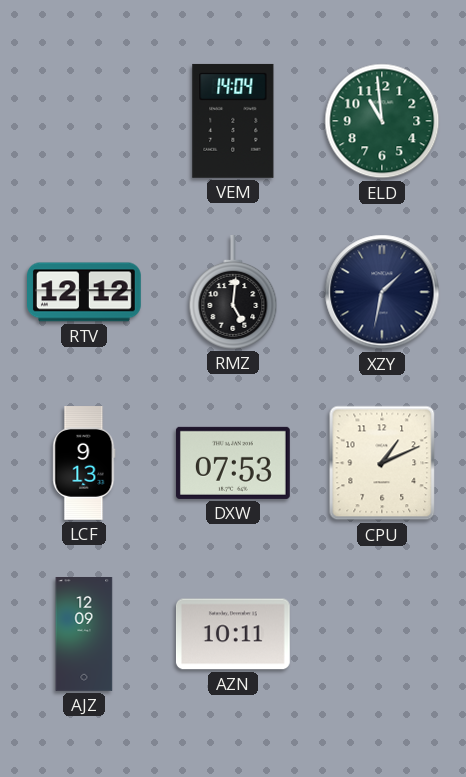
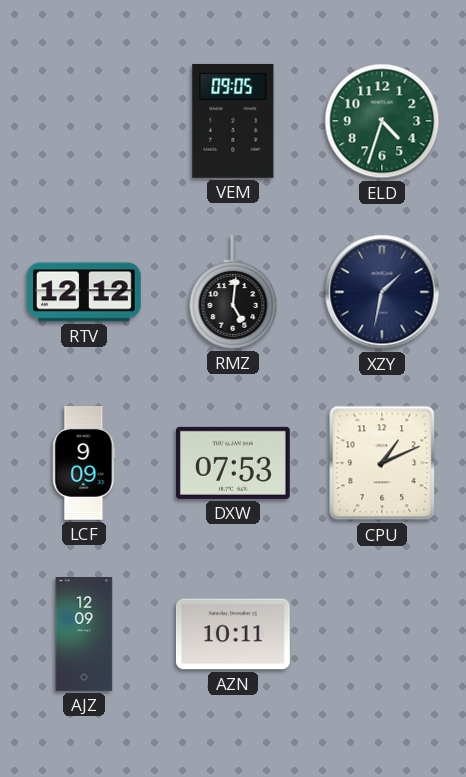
VEM: 14:04 -> 09:05
ELD: 10:59 -> 4:33
LCF: 9:13 -> 9:09
